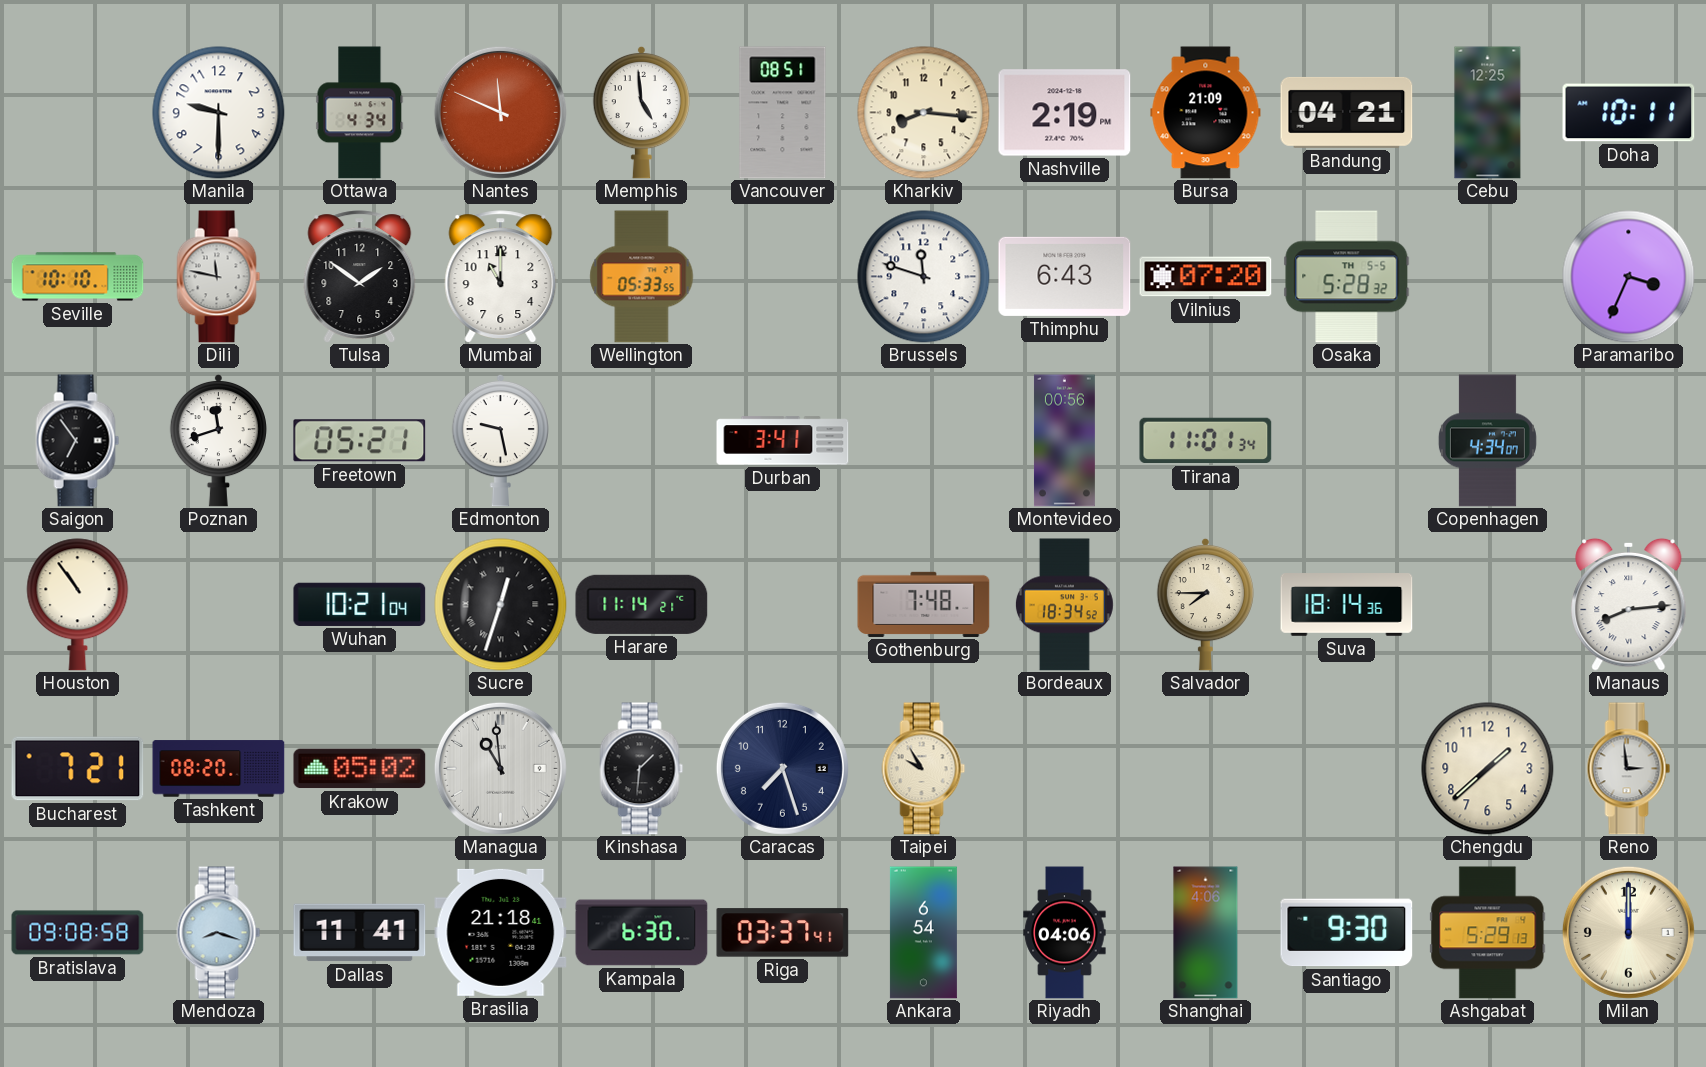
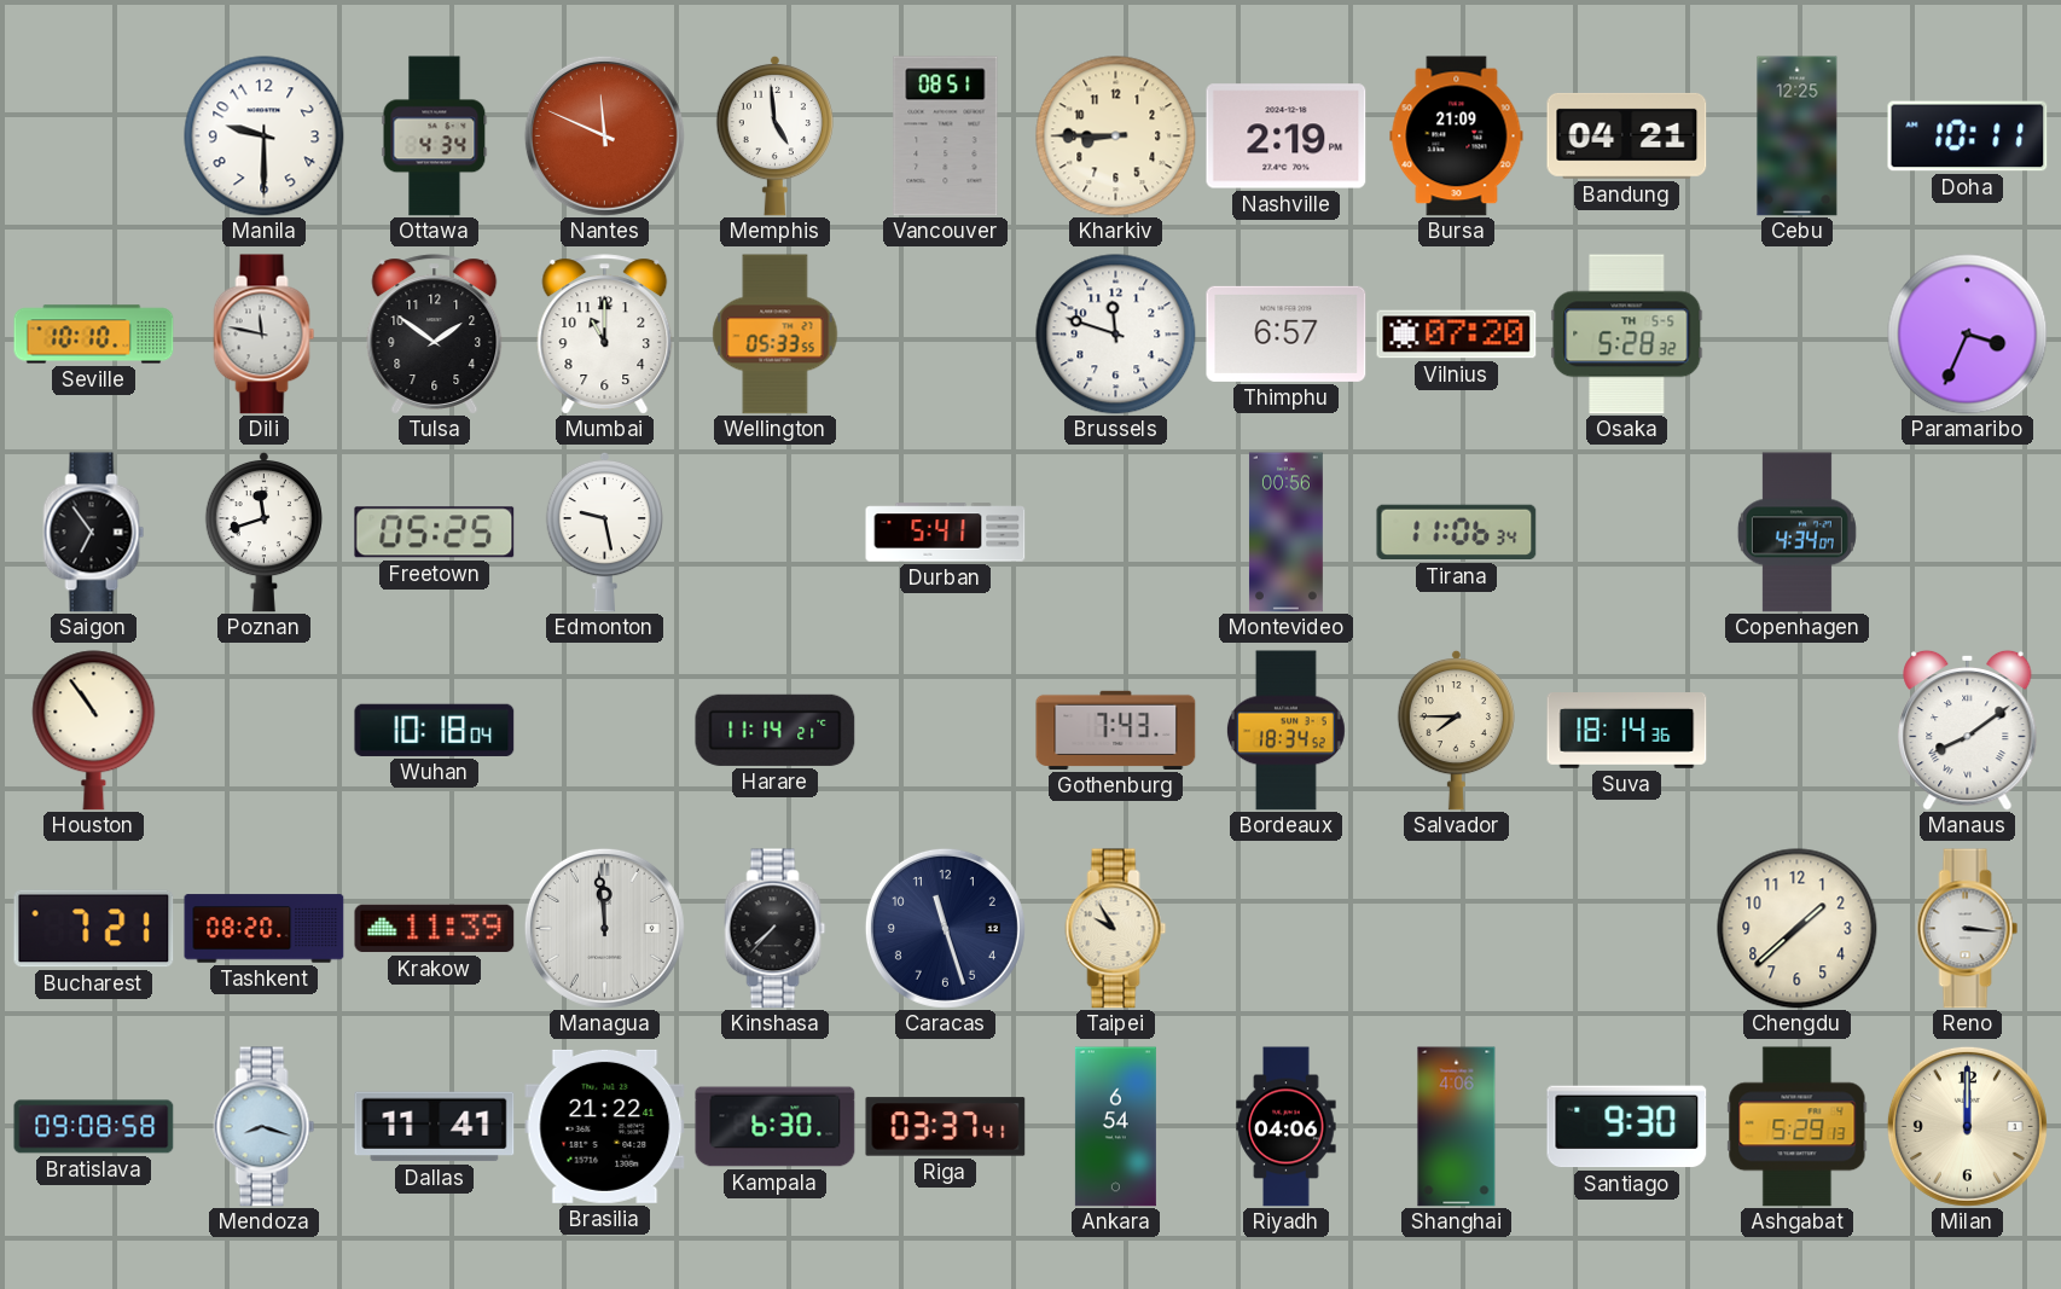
Kharkiv: 8:16 -> 8:45
Thimphu: 6:43 -> 6:57
Freetown: 05:21 -> 05:25
Durban: 3:41 -> 5:41
Tirana: 11:01 -> 11:06
Wuhan: 10:21 -> 10:18
Sucre: 12:33 -> none
Gothenburg: 7:48 -> 7:43
Manaus: 8:14 -> 8:09
Krakow: 05:02 -> 11:39
Managua: 10:59 -> 11:59
Kinshasa: 1:31 -> 7:37
Caracas: 7:27 -> 11:27
Reno: 2:59 -> 3:16
Brasilia: 21:18 -> 21:22
